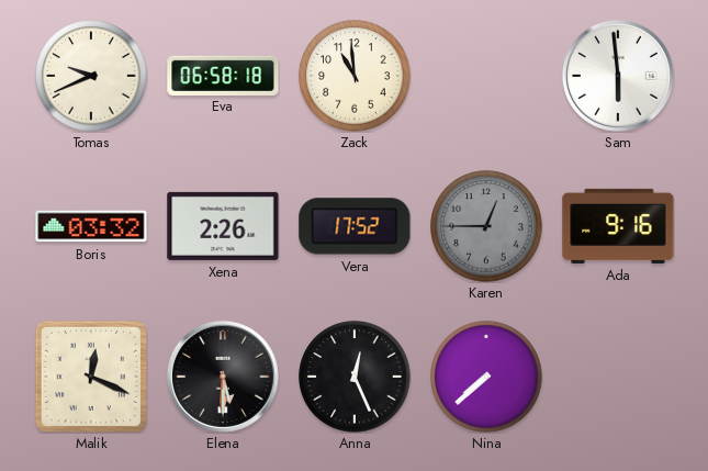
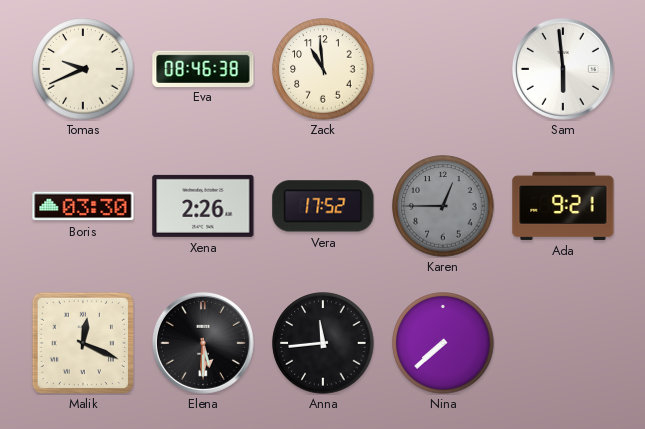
Eva: 06:58 -> 08:46
Boris: 03:32 -> 03:30
Ada: 9:16 -> 9:21
Anna: 12:26 -> 11:44
